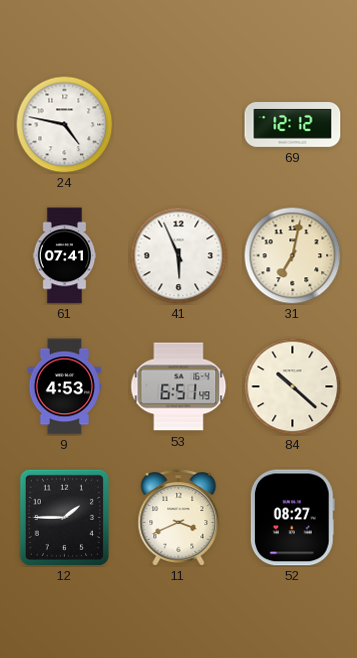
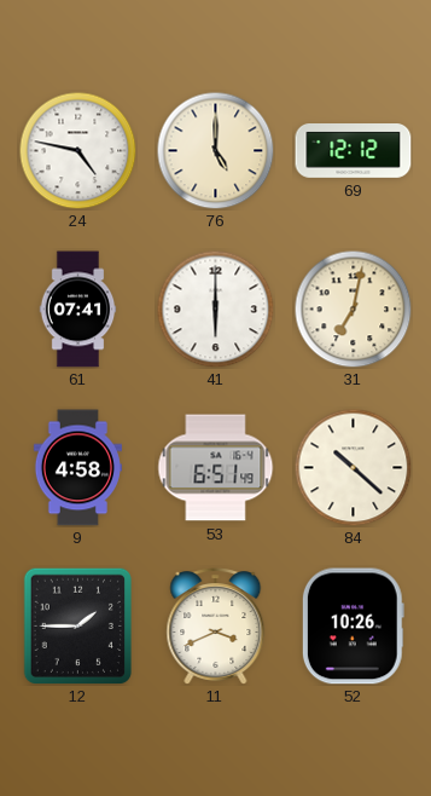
76: none -> 5:00
41: 5:56 -> 6:00
9: 4:53 -> 4:58
52: 08:27 -> 10:26
